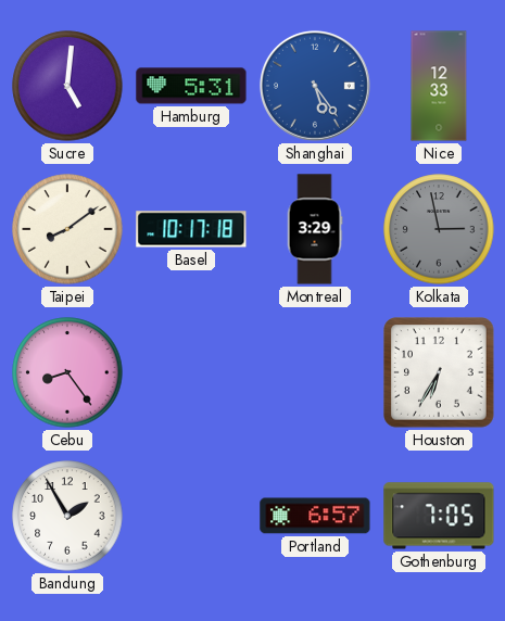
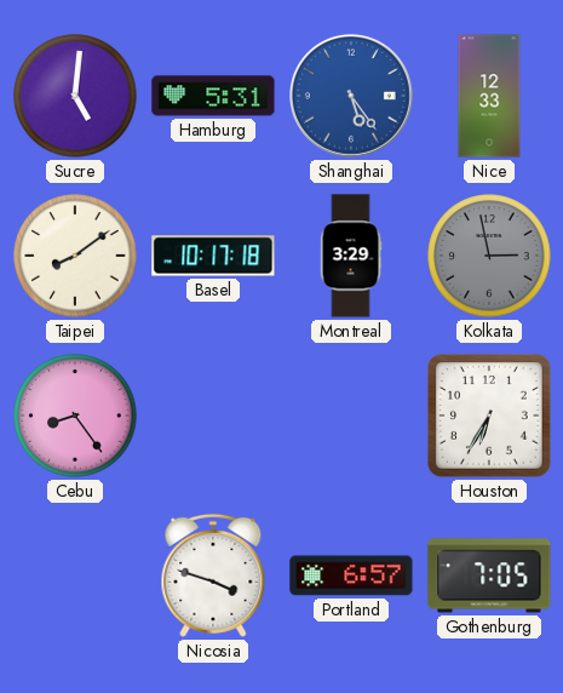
Bandung: 1:55 -> none
Nicosia: none -> 3:48
